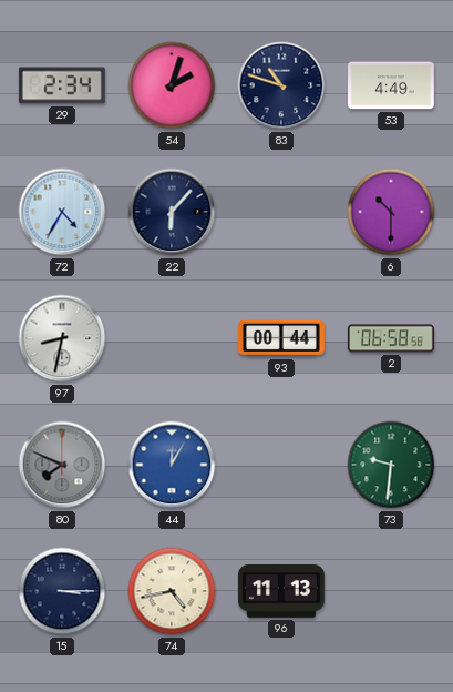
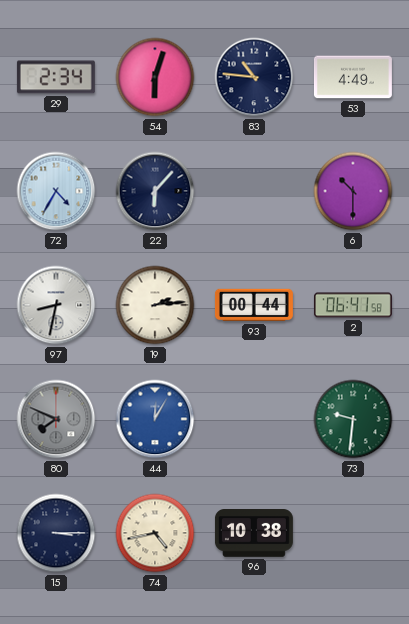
54: 2:03 -> 6:03
83: 10:48 -> 10:46
19: none -> 2:14
2: 06:58 -> 06:41
96: 11:13 -> 10:38
